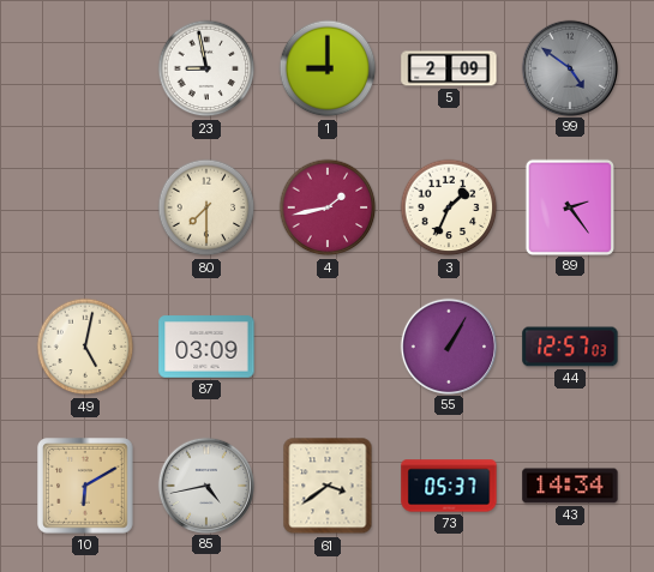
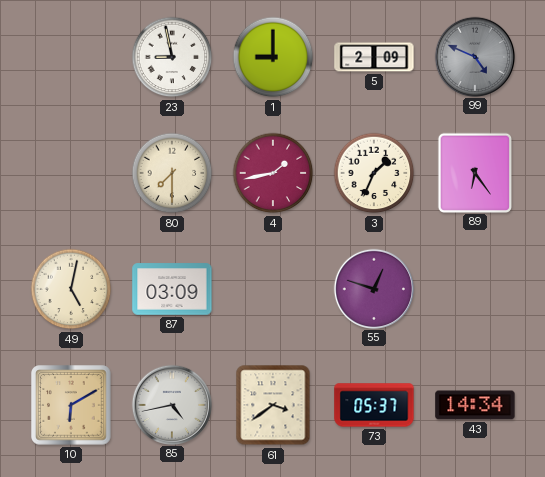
99: 4:51 -> 4:49
89: 2:24 -> 6:24
55: 1:05 -> 12:48
44: 12:57 -> none
